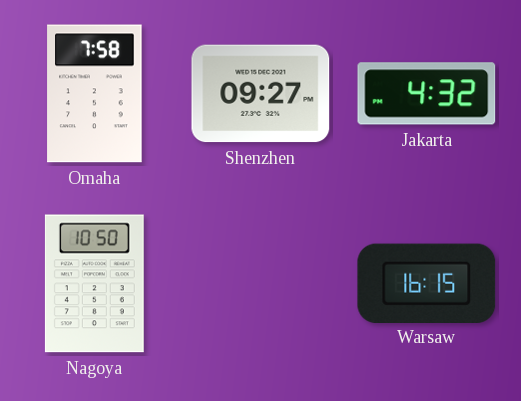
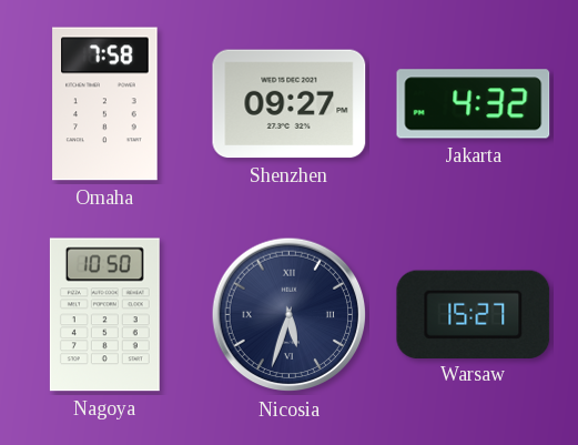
Nicosia: none -> 5:33
Warsaw: 16:15 -> 15:27
